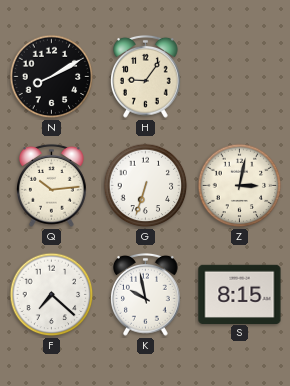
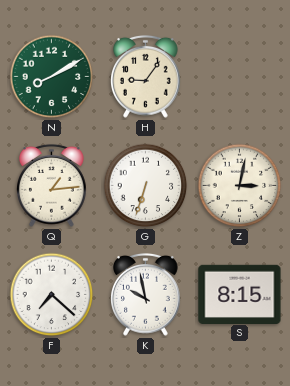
N dial: black -> green
Q: 10:14 -> 1:14
